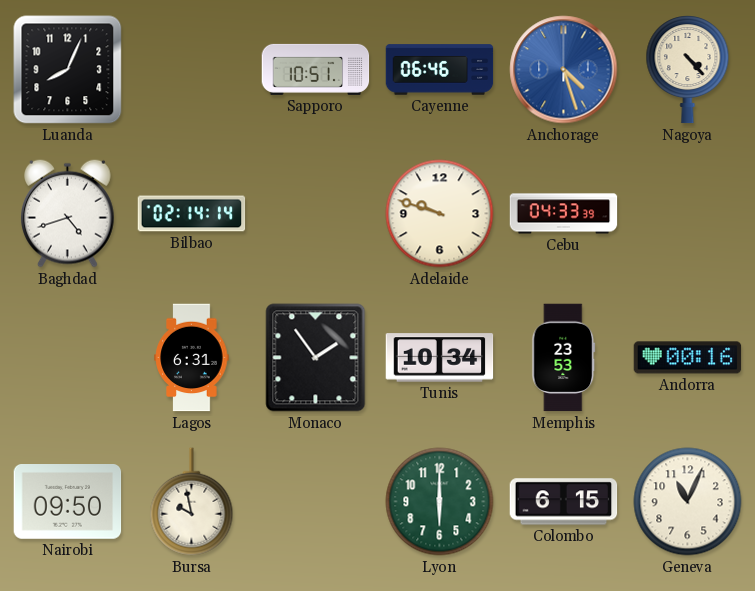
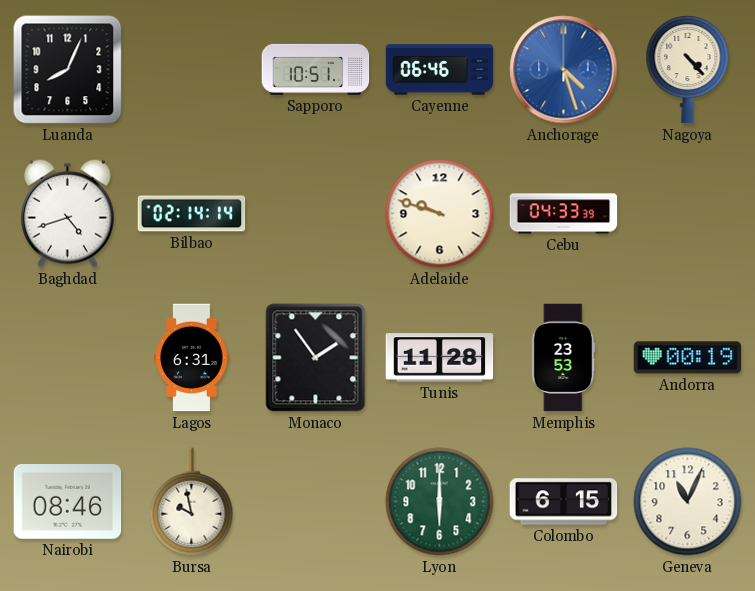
Tunis: 10:34 -> 11:28
Andorra: 00:16 -> 00:19
Nairobi: 09:50 -> 08:46
